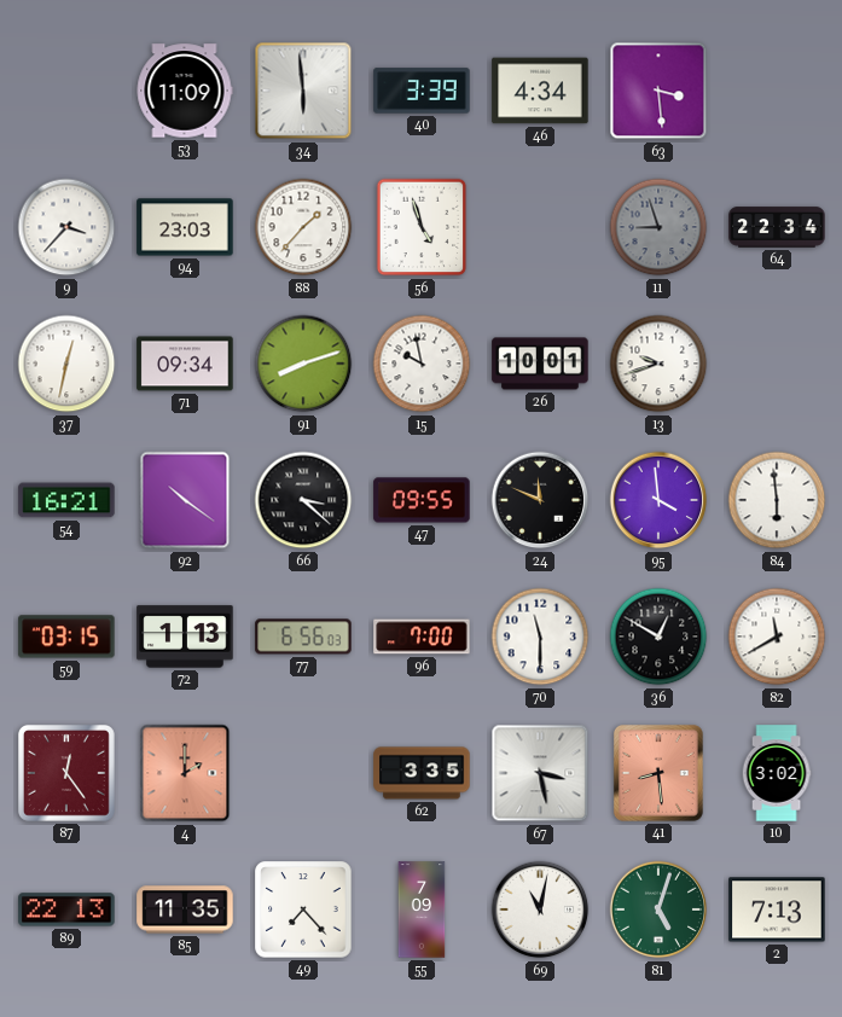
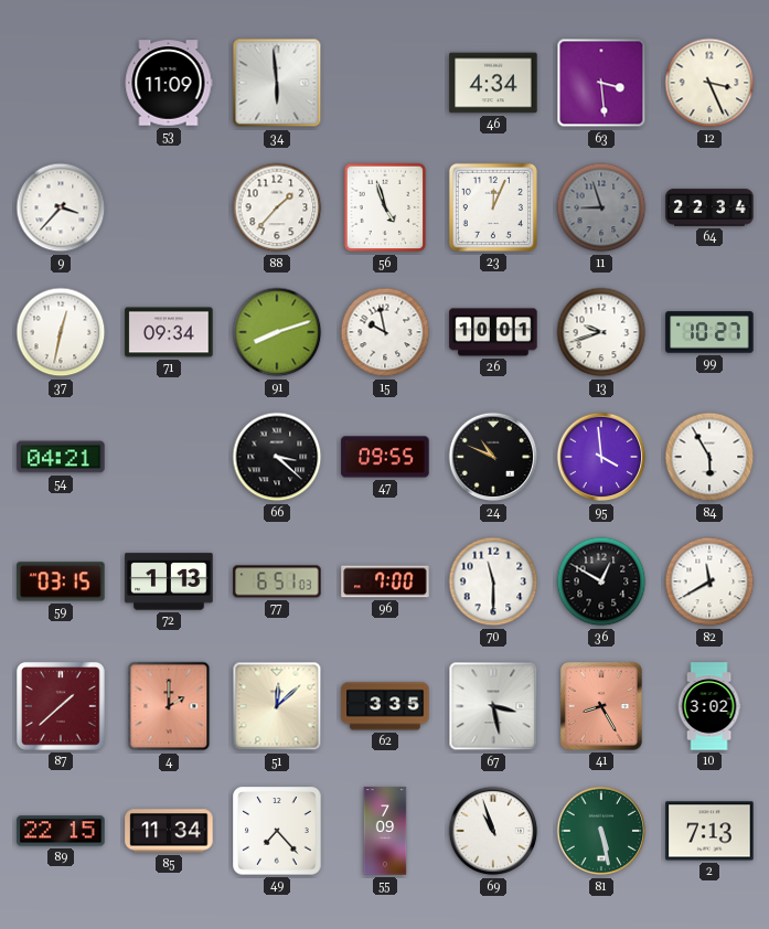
40: 3:39 -> none
12: none -> 3:26
94: 23:03 -> none
23: none -> 12:04
99: none -> 10:27
54: 16:21 -> 04:21
92: 10:21 -> none
24: 11:49 -> 10:49
84: 5:59 -> 5:55
77: 6:56 -> 6:51
87: 12:24 -> 1:38
51: none -> 12:08
41: 8:29 -> 8:25
89: 22:13 -> 22:15
85: 11:35 -> 11:34
69: 11:02 -> 10:57
81: 5:03 -> 5:28
